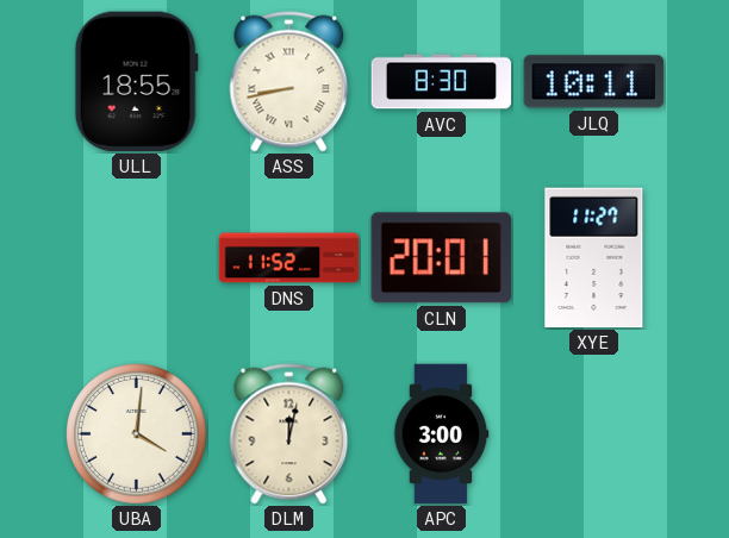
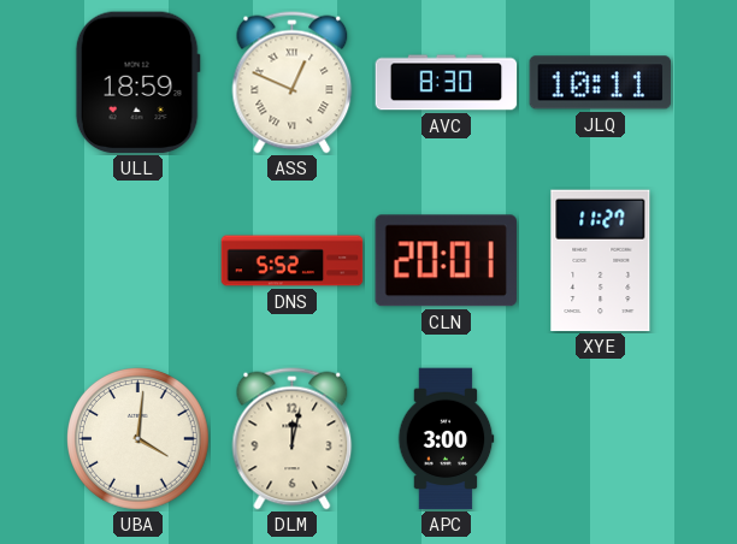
ULL: 18:55 -> 18:59
ASS: 8:43 -> 12:49
DNS: 11:52 -> 5:52
